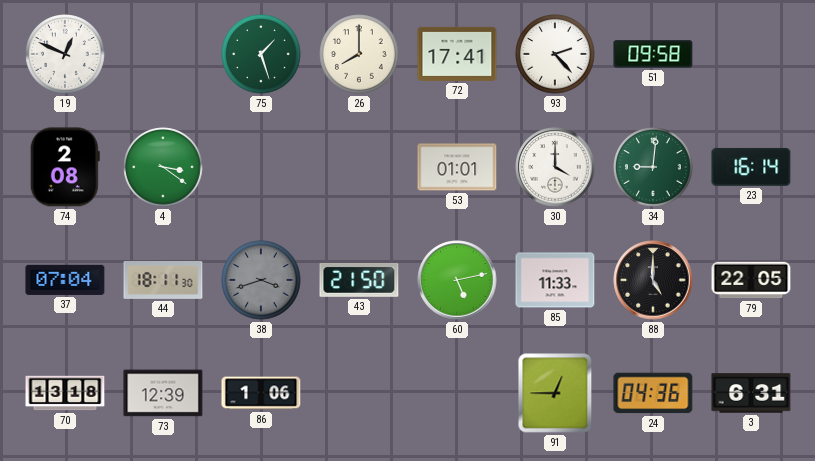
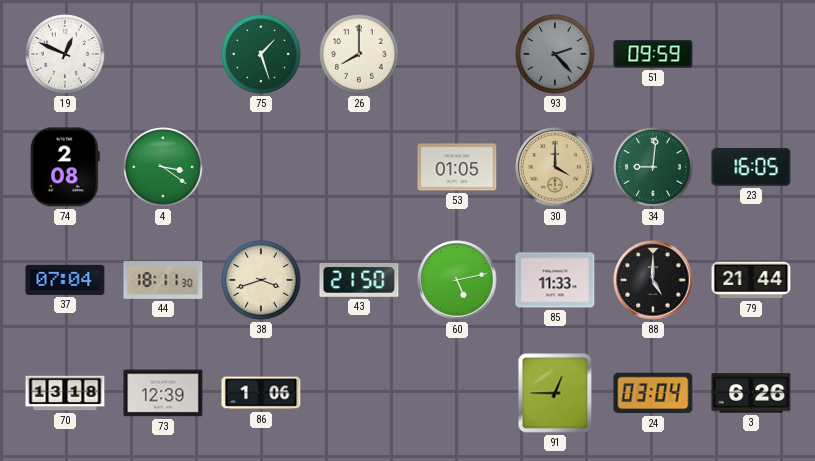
72: 17:41 -> none
93 dial: white -> grey
51: 09:58 -> 09:59
53: 01:01 -> 01:05
30 dial: white -> champagne
23: 16:14 -> 16:05
38 dial: grey -> cream
79: 22:05 -> 21:44
24: 04:36 -> 03:04
3: 6:31 -> 6:26
